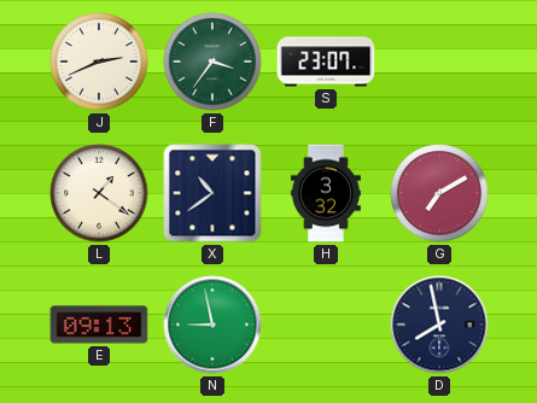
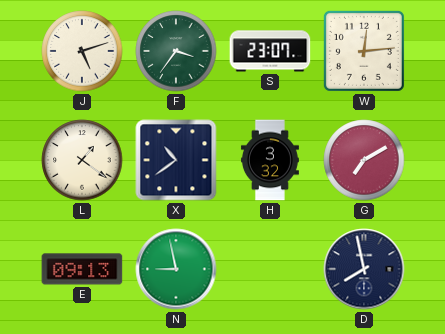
J: 2:41 -> 5:12
W: none -> 12:14
